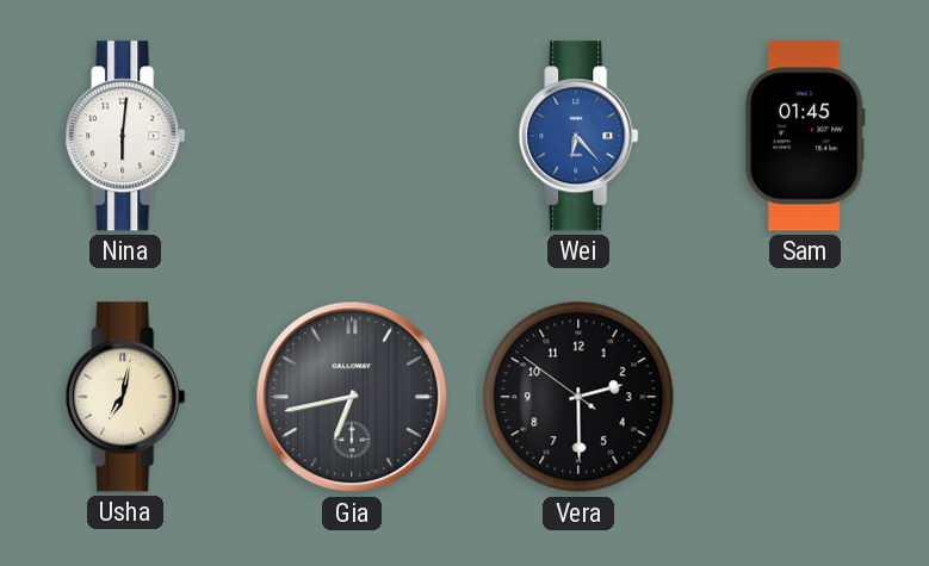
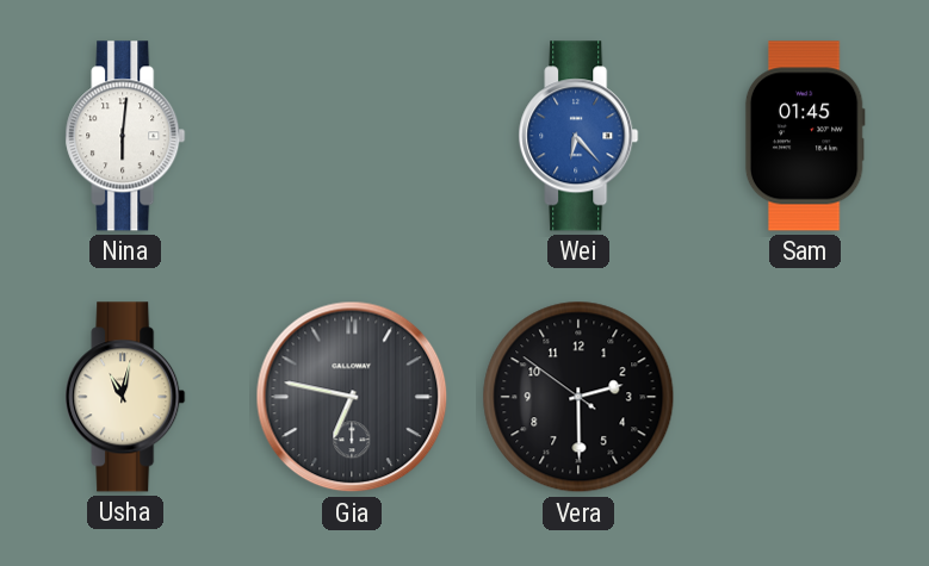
Usha: 7:02 -> 11:02
Gia: 6:43 -> 6:47
